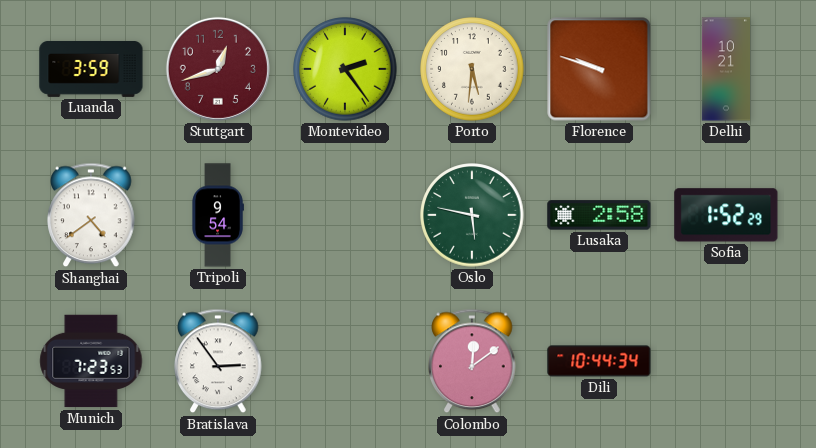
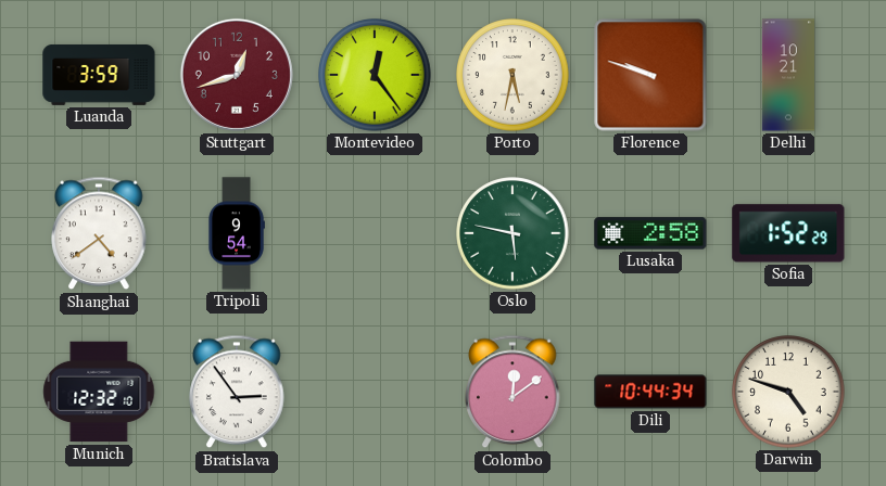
Montevideo: 2:24 -> 12:24
Porto: 5:31 -> 5:32
Munich: 7:23 -> 12:32
Darwin: none -> 4:48
